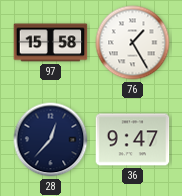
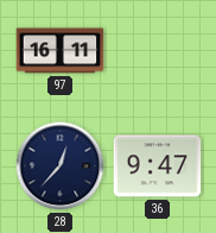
97: 15:58 -> 16:11
76: 1:25 -> none
